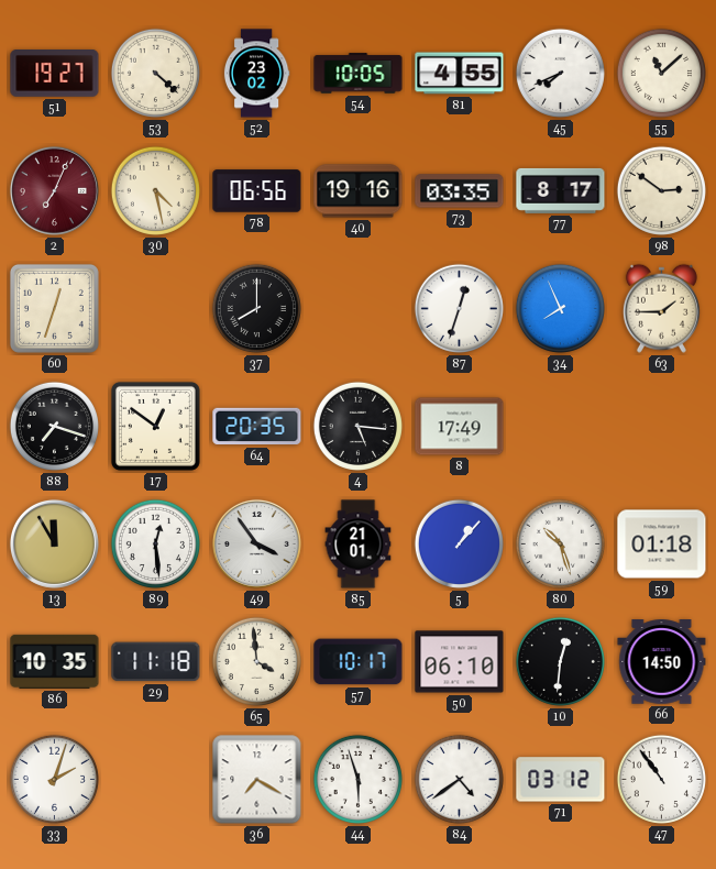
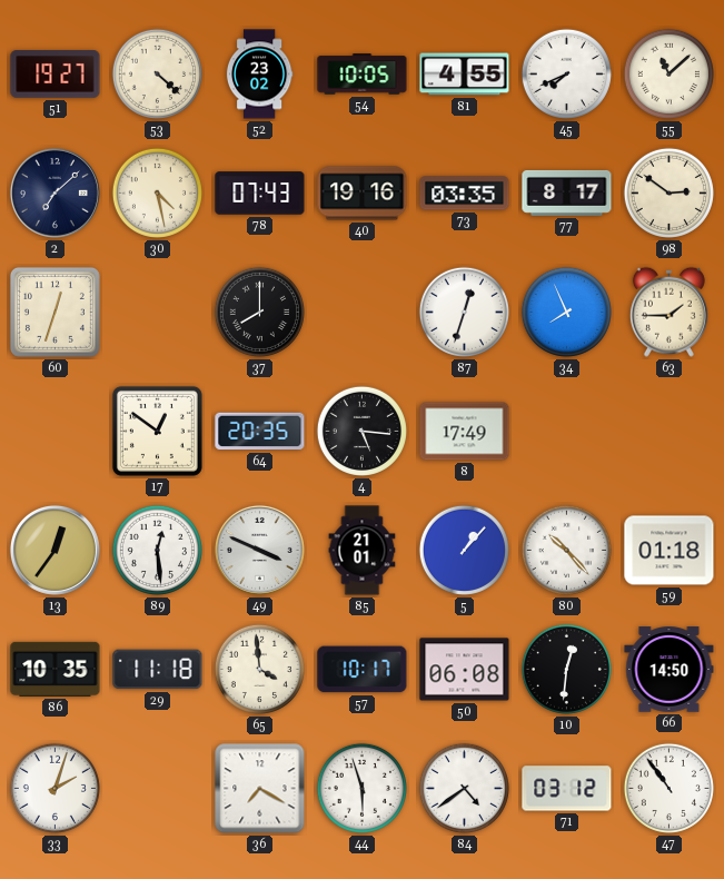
2: 7:04 -> 7:08
2 dial: burgundy -> navy
78: 06:56 -> 07:43
88: 7:18 -> none
13: 11:55 -> 12:36
49: 3:54 -> 3:49
80: 10:27 -> 10:23
50: 06:10 -> 06:08
